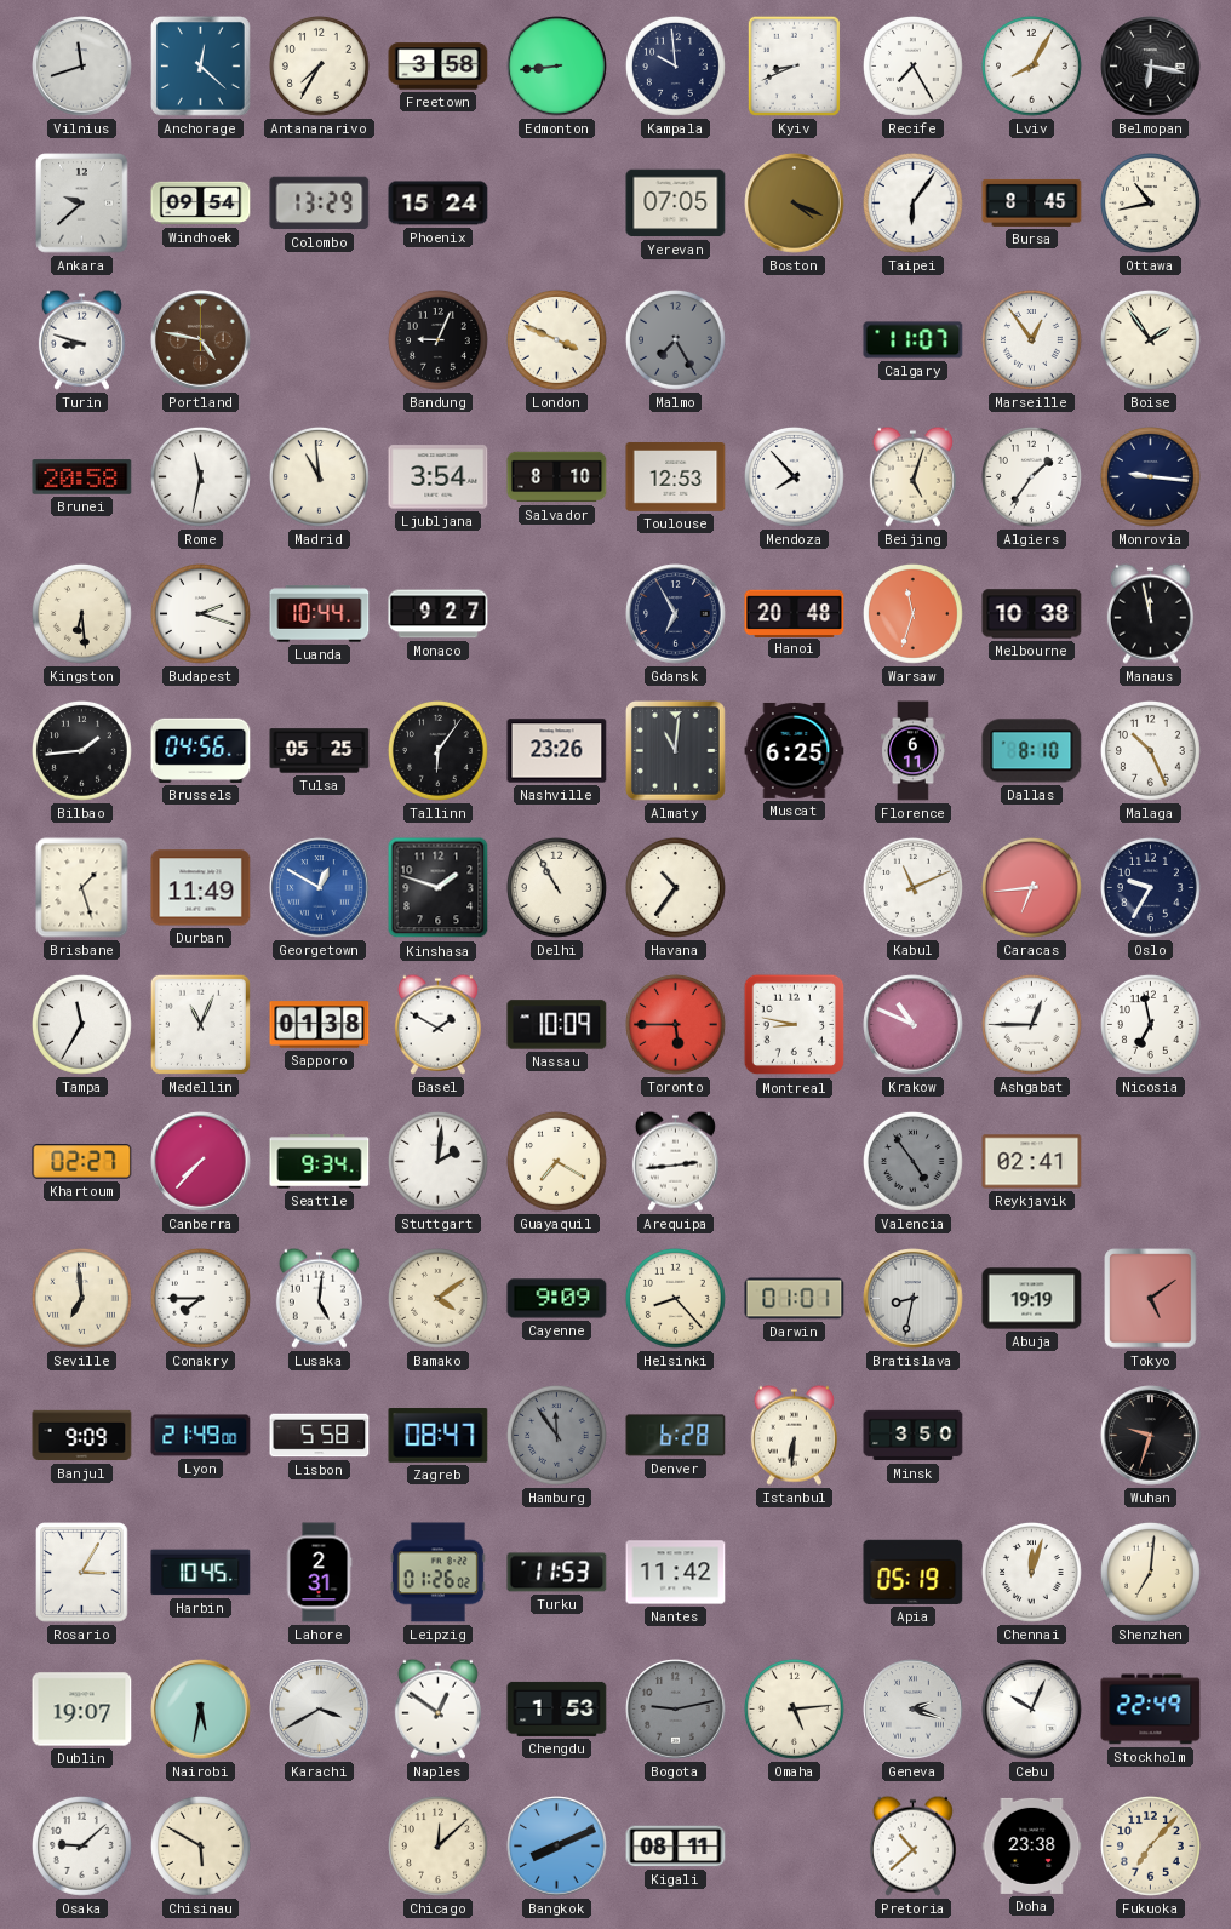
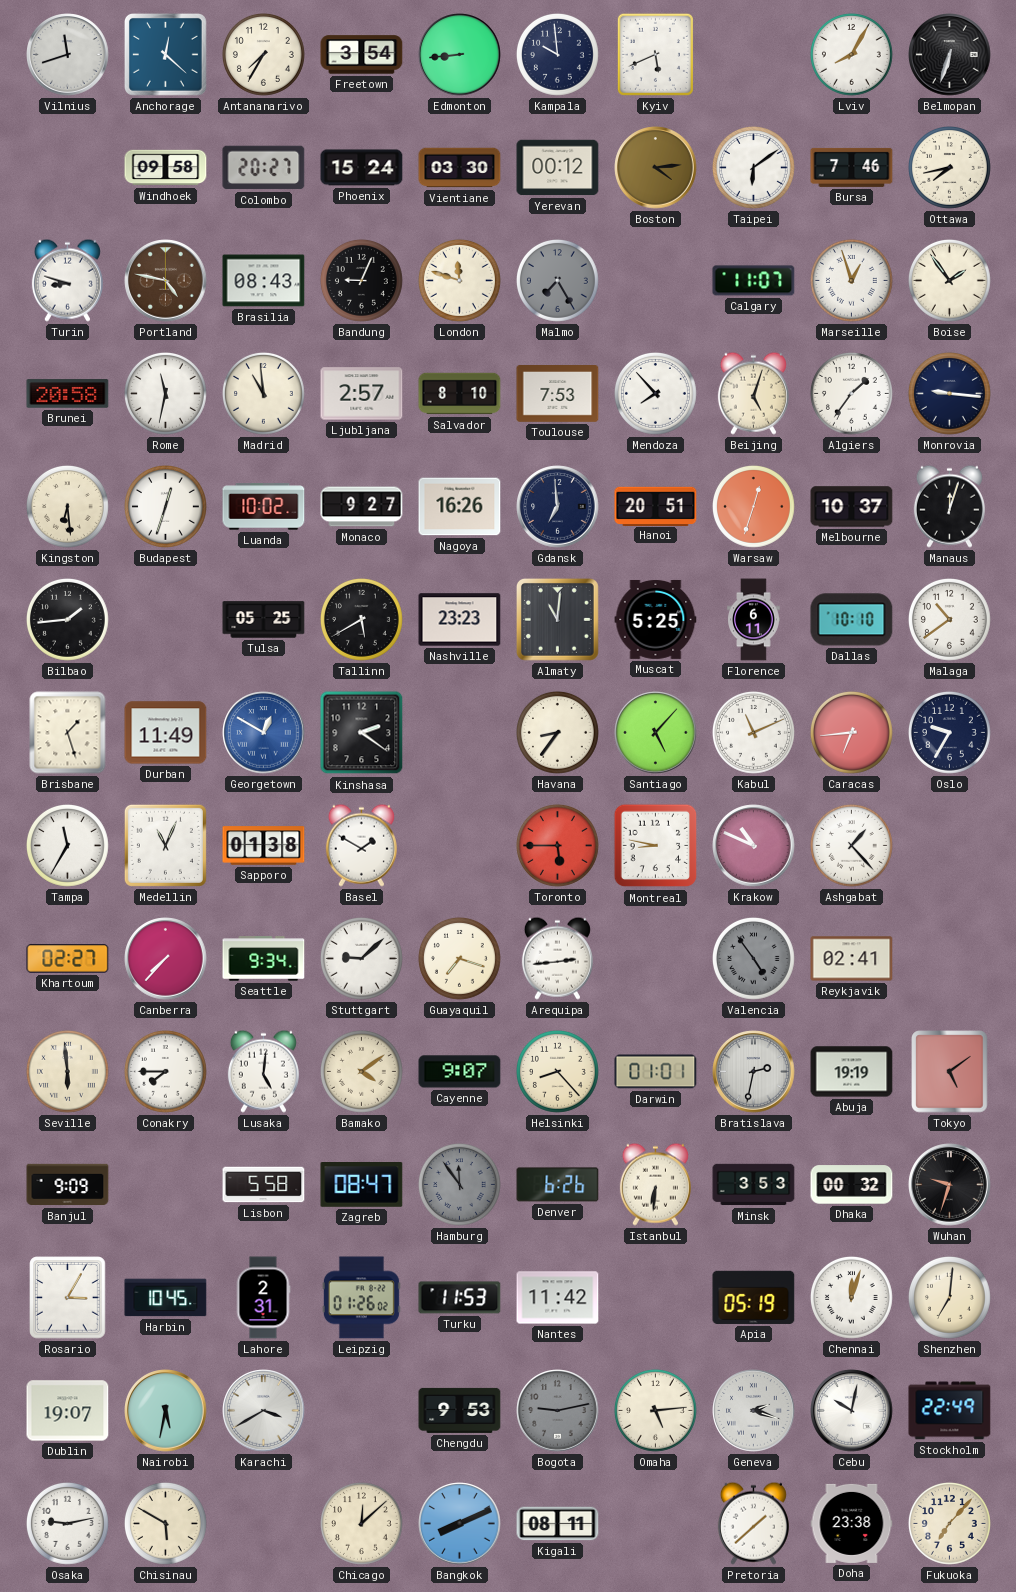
Freetown: 3:58 -> 3:54
Kyiv: 8:41 -> 5:41
Recife: 7:25 -> none
Belmopan: 6:17 -> 6:33
Ankara: 9:38 -> none
Windhoek: 09:54 -> 09:58
Colombo: 13:29 -> 20:27
Vientiane: none -> 03:30
Yerevan: 07:05 -> 00:12
Boston: 4:19 -> 4:14
Taipei: 6:06 -> 6:09
Bursa: 8:45 -> 7:46
Ottawa: 10:43 -> 7:43
Brasilia: none -> 08:43
London: 3:49 -> 11:48
Marseille: 12:54 -> 12:57
Ljubljana: 3:54 -> 2:57
Toulouse: 12:53 -> 7:53
Budapest: 2:18 -> 12:33
Luanda: 10:44 -> 10:02
Nagoya: none -> 16:26
Gdansk: 6:55 -> 6:59
Hanoi: 20:48 -> 20:51
Warsaw: 11:33 -> 12:33
Melbourne: 10:38 -> 10:37
Manaus: 11:58 -> 12:03
Brussels: 04:56 -> none
Tallinn: 6:06 -> 5:40
Nashville: 23:26 -> 23:23
Muscat: 6:25 -> 5:25
Dallas: 8:10 -> 10:10
Malaga: 10:26 -> 10:39
Kinshasa: 1:48 -> 2:21
Delhi: 10:55 -> none
Havana: 10:36 -> 8:36
Santiago: none -> 5:07
Nassau: 10:09 -> none
Ashgabat: 12:45 -> 1:23
Nicosia: 6:58 -> none
Stuttgart: 2:01 -> 9:08
Guayaquil: 7:20 -> 7:18
Seville: 6:59 -> 5:59
Cayenne: 9:09 -> 9:07
Bratislava: 8:32 -> 2:32
Lyon: 21:49 -> none
Denver: 6:28 -> 6:26
Minsk: 3:50 -> 3:53
Dhaka: none -> 00:32
Naples: 12:51 -> none
Chengdu: 1:53 -> 9:53
Cebu: 10:04 -> 10:02
Osaka: 9:08 -> 9:13
Pretoria: 10:38 -> 1:38
